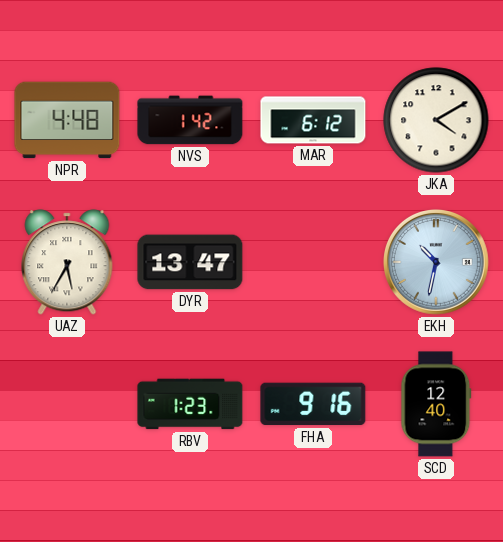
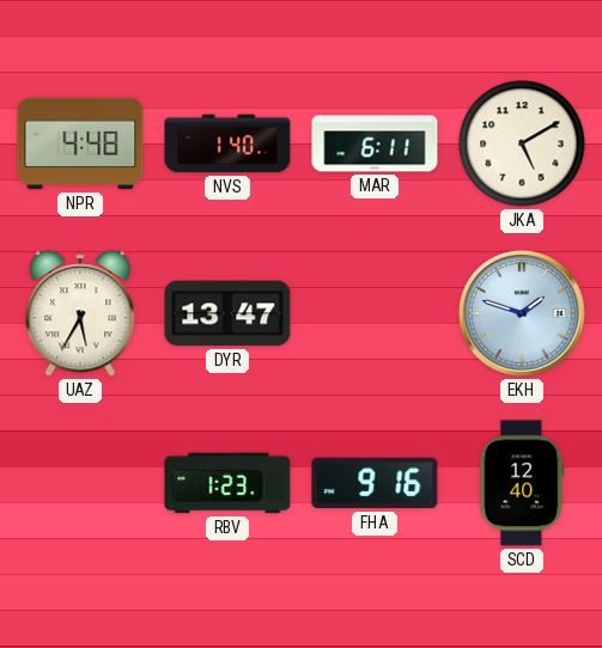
NVS: 1:42 -> 1:40
MAR: 6:12 -> 6:11
JKA: 4:10 -> 5:10
EKH: 10:32 -> 1:48
